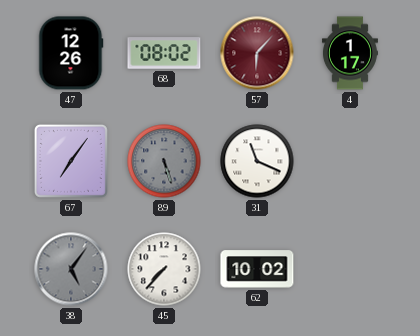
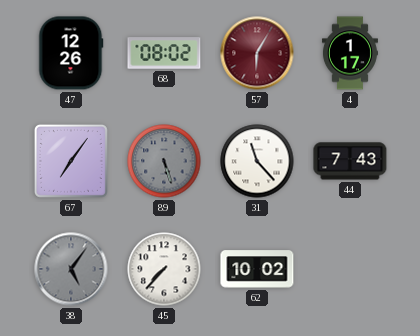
57: 6:07 -> 6:05
31: 11:19 -> 11:23
44: none -> 7:43
